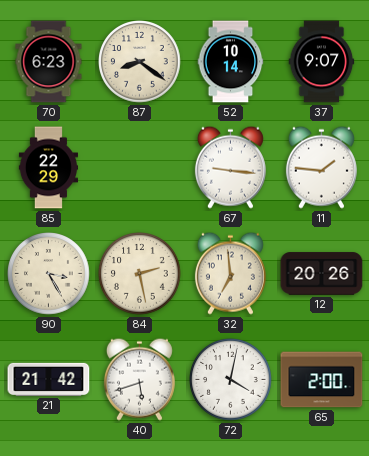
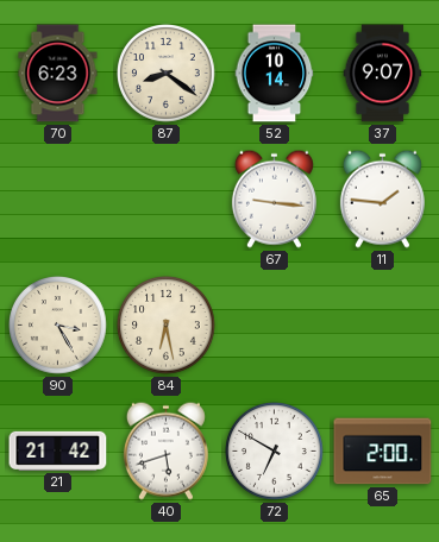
85: 22:29 -> none
84: 2:28 -> 6:28
32: 6:59 -> none
12: 20:26 -> none
72: 4:02 -> 6:50
